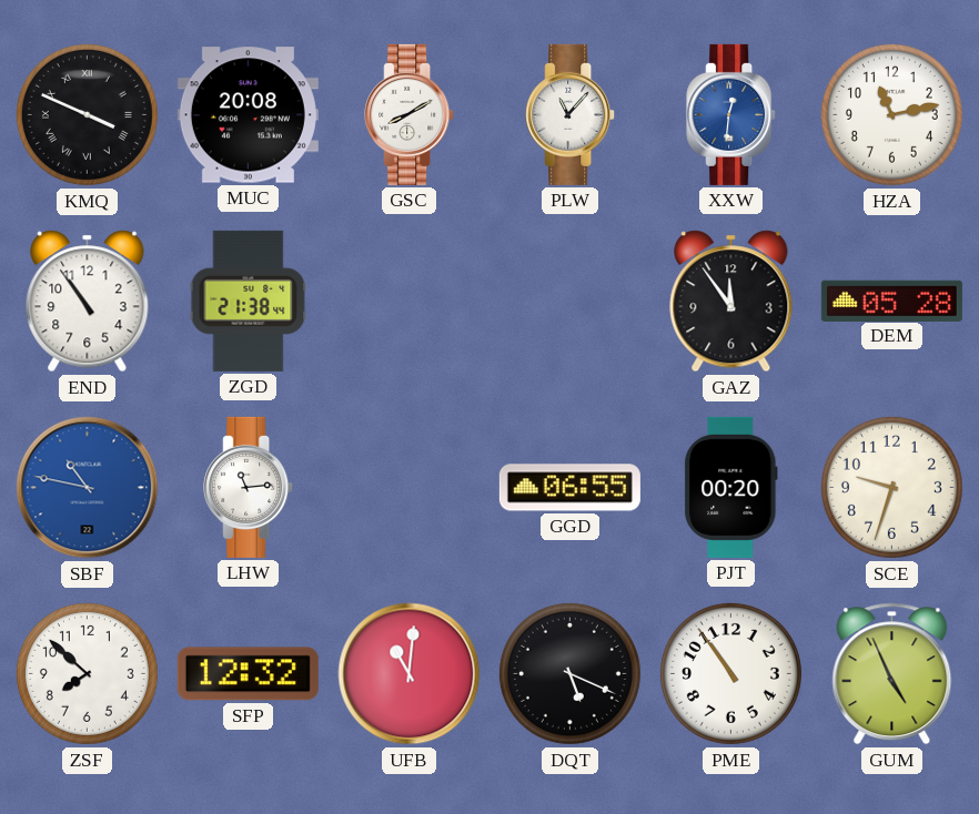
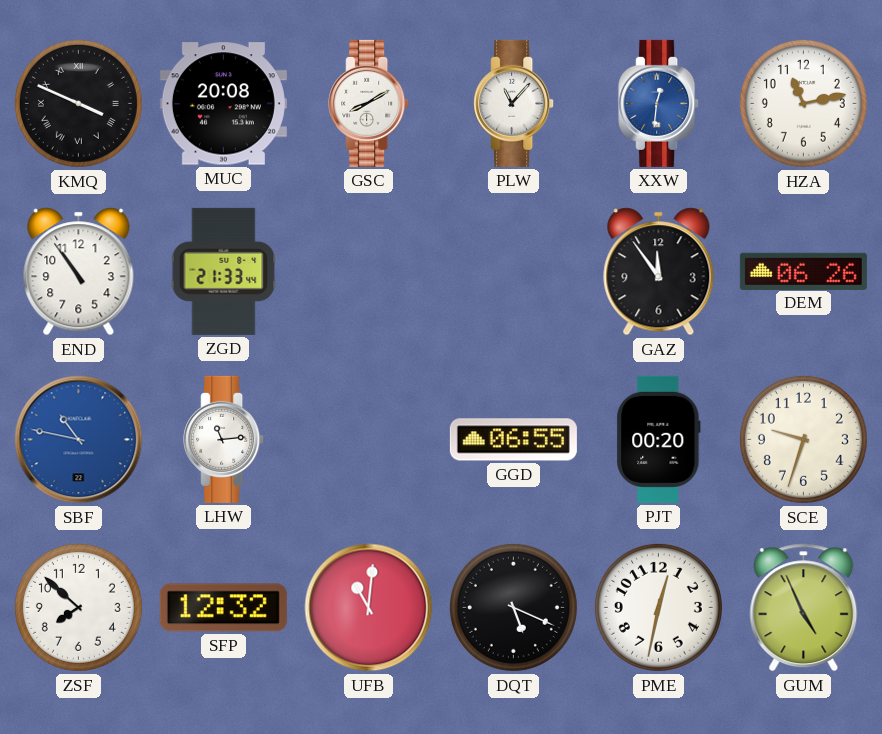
ZGD: 21:38 -> 21:33
DEM: 05:28 -> 06:26
PME: 10:54 -> 12:32
